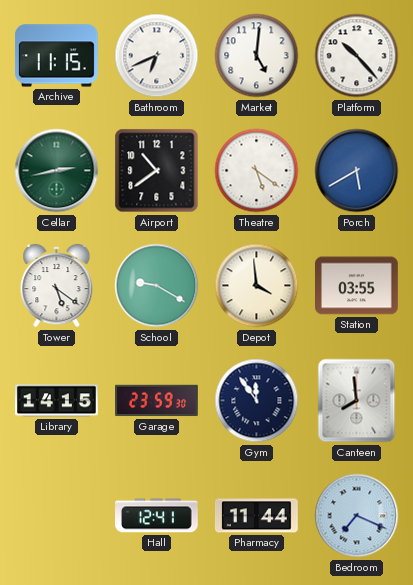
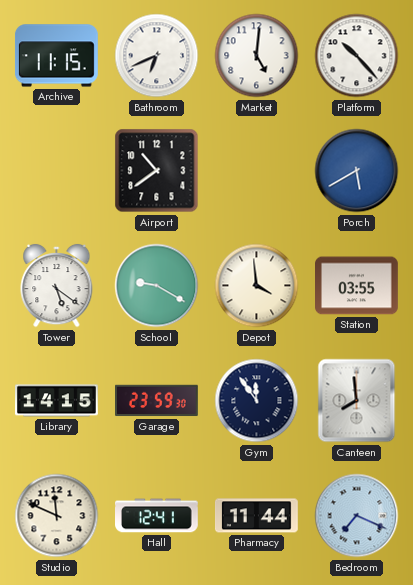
Cellar: 2:43 -> none
Theatre: 5:21 -> none
Studio: none -> 11:49
